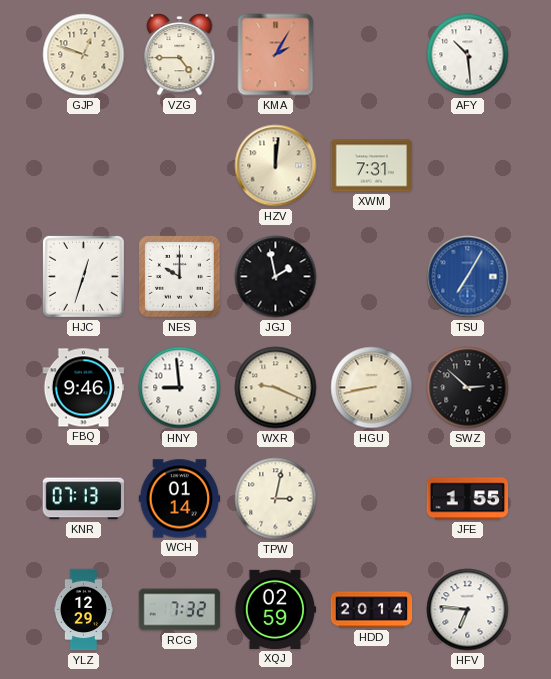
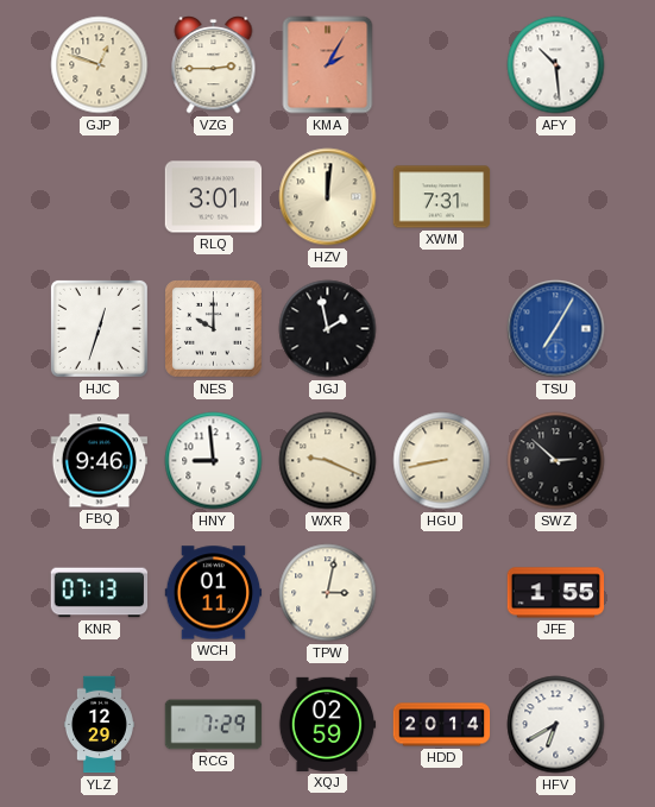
VZG: 4:45 -> 2:45
RLQ: none -> 3:01
WCH: 01:14 -> 01:11
RCG: 7:32 -> 7:29
HFV: 6:46 -> 6:40
